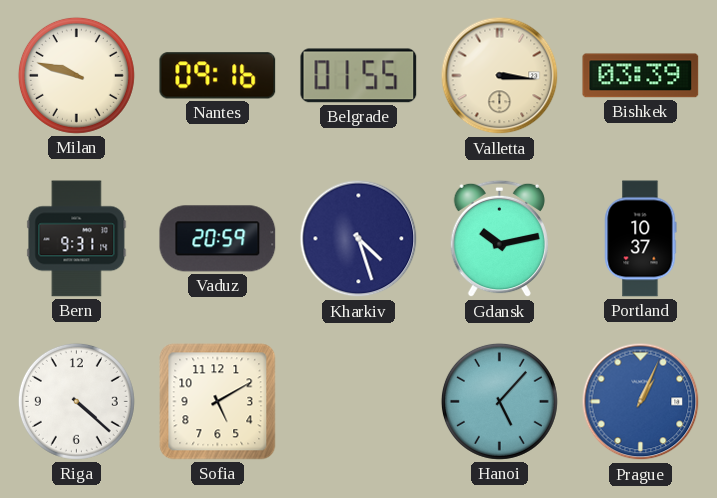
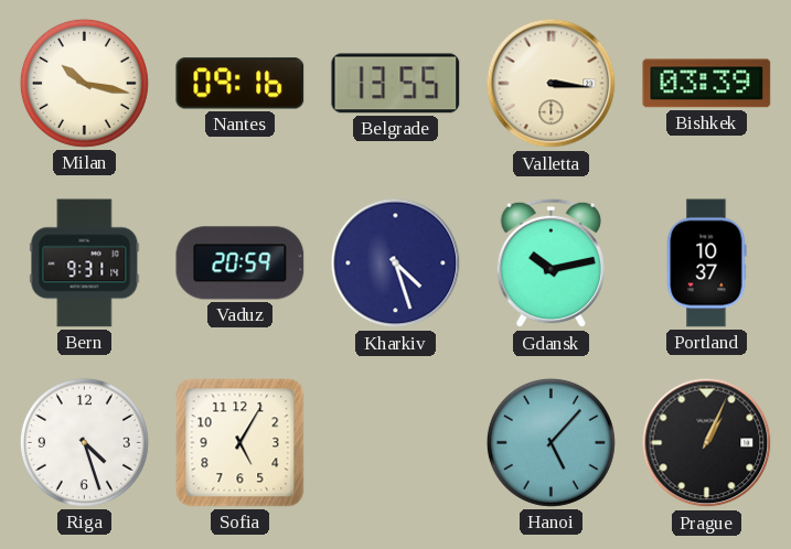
Milan: 9:48 -> 10:17
Belgrade: 01:55 -> 13:55
Riga: 4:22 -> 4:27
Sofia: 5:10 -> 5:05
Prague dial: blue -> black
